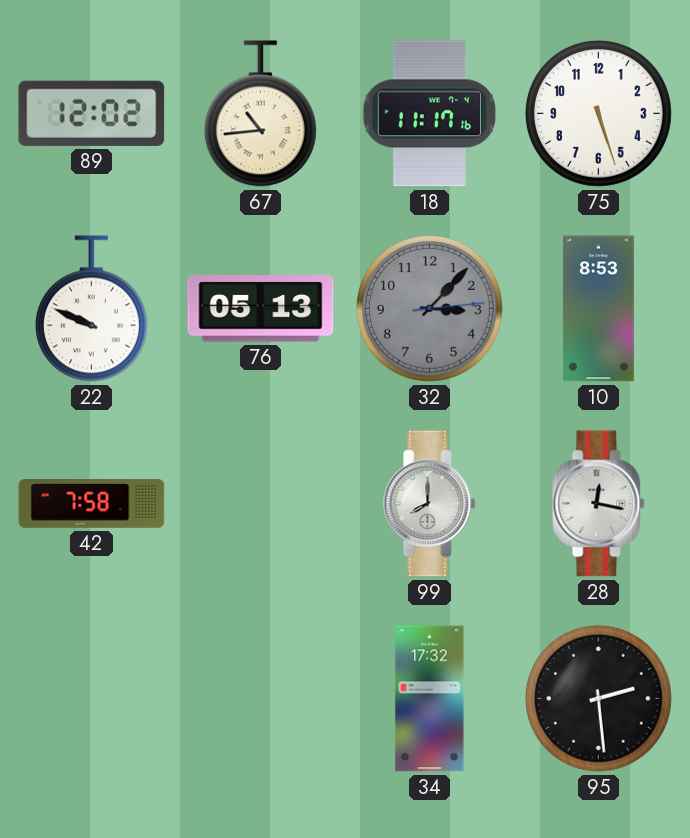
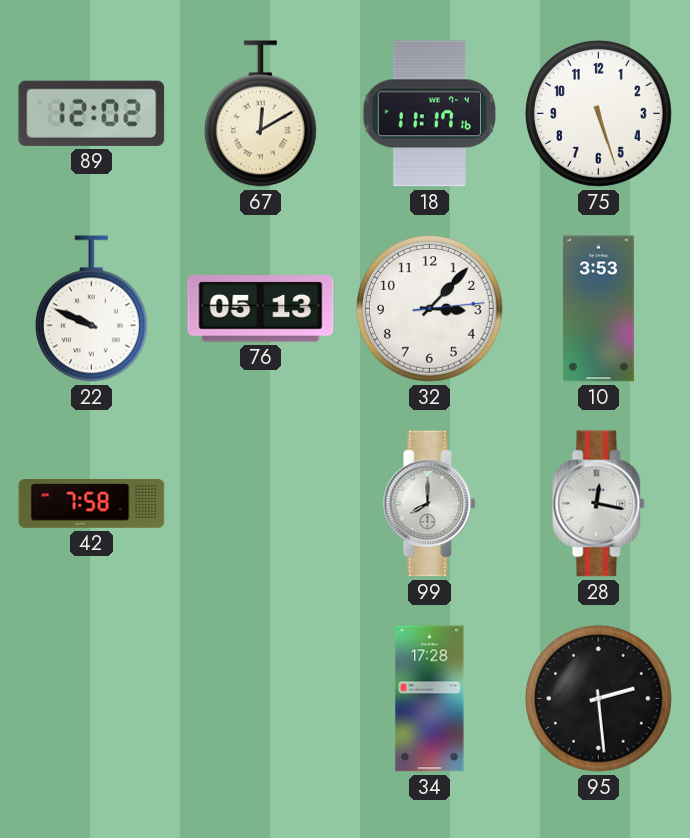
67: 10:44 -> 12:10
32 dial: grey -> white
10: 8:53 -> 3:53
34: 17:32 -> 17:28
